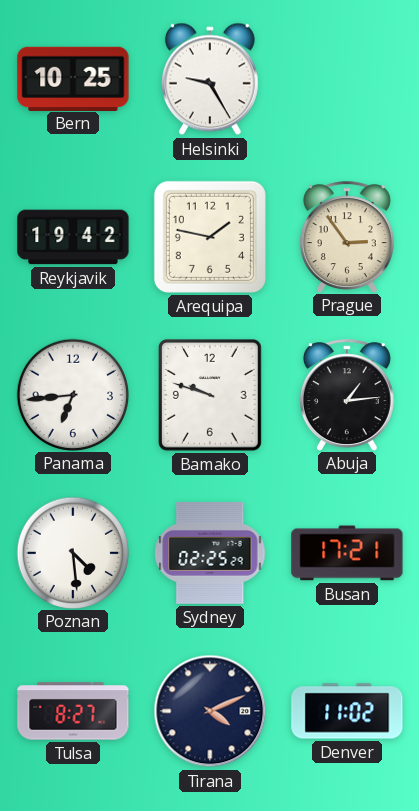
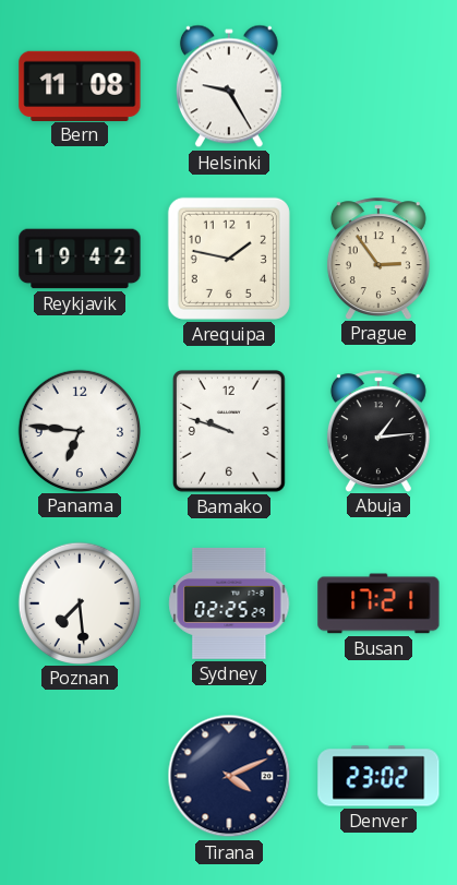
Bern: 10:25 -> 11:08
Panama: 6:44 -> 6:46
Poznan: 4:29 -> 7:29
Tulsa: 8:27 -> none
Denver: 11:02 -> 23:02
